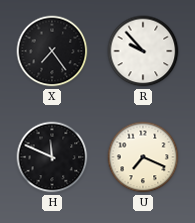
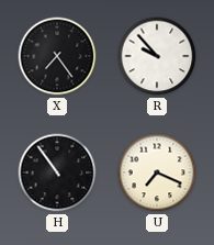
H: 11:49 -> 10:54
